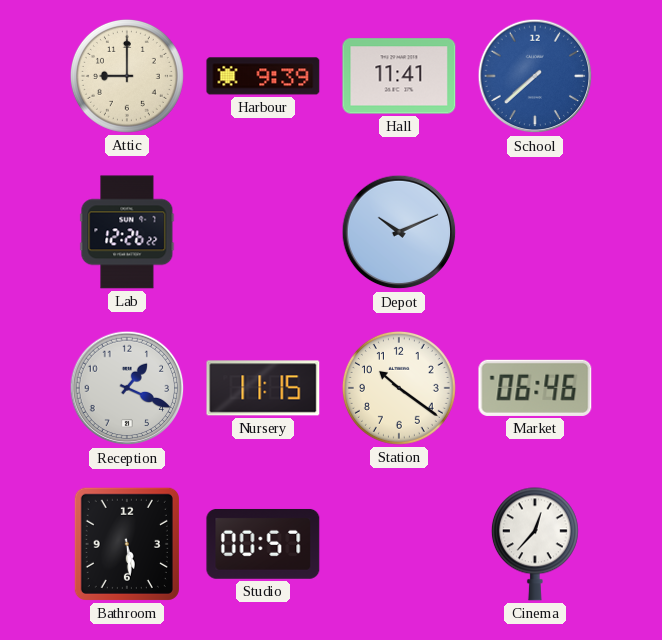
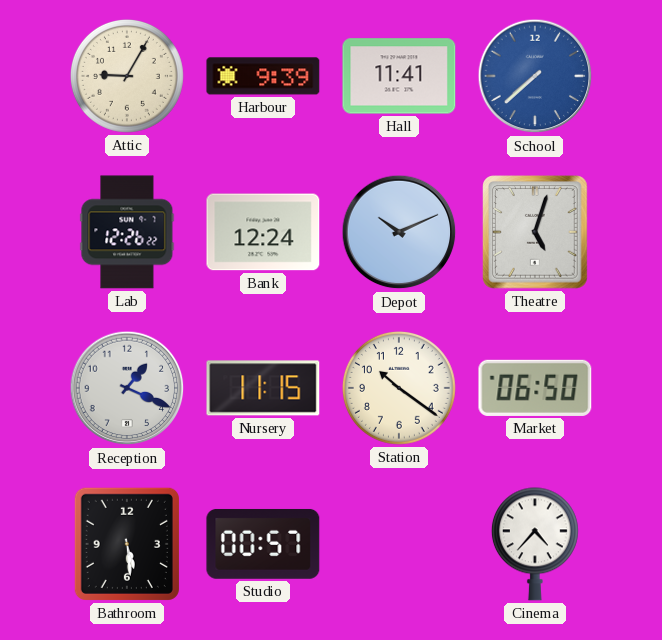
Attic: 9:00 -> 9:05
Bank: none -> 12:24
Theatre: none -> 5:03
Market: 06:46 -> 06:50
Cinema: 12:37 -> 4:37
